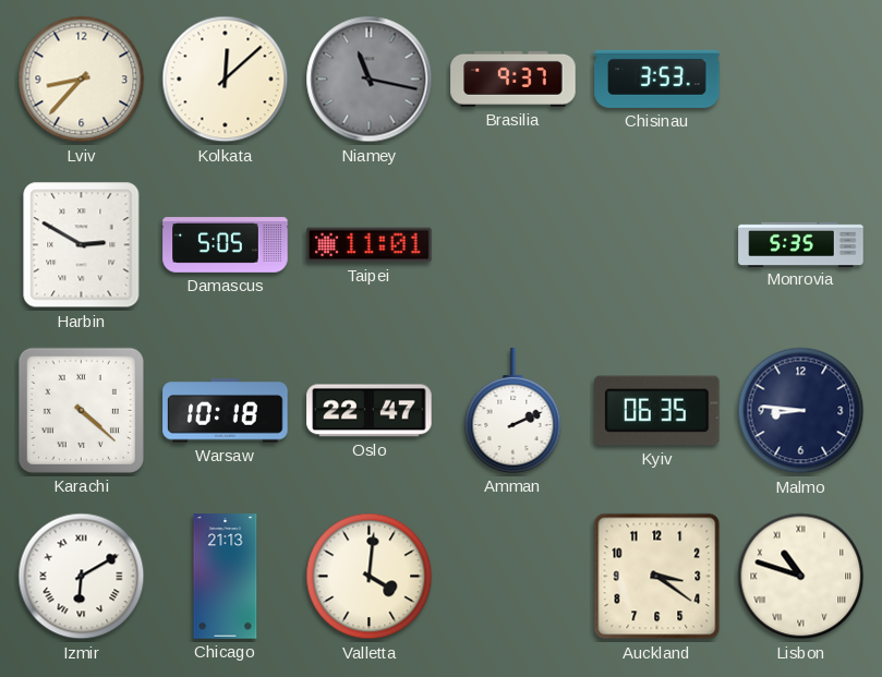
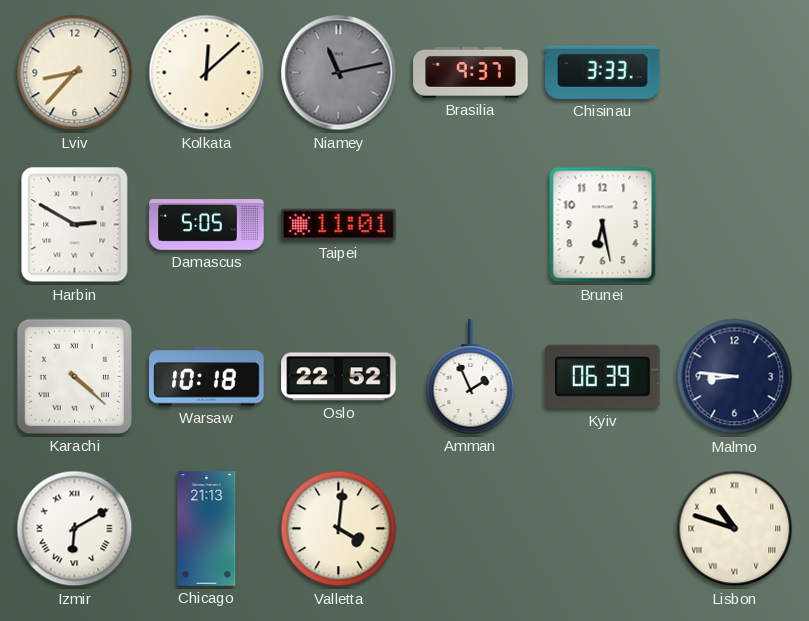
Niamey: 11:17 -> 11:13
Chisinau: 3:53 -> 3:33
Brunei: none -> 6:28
Monrovia: 5:35 -> none
Oslo: 22:47 -> 22:52
Amman: 2:11 -> 1:56
Kyiv: 06:35 -> 06:39
Auckland: 3:21 -> none
